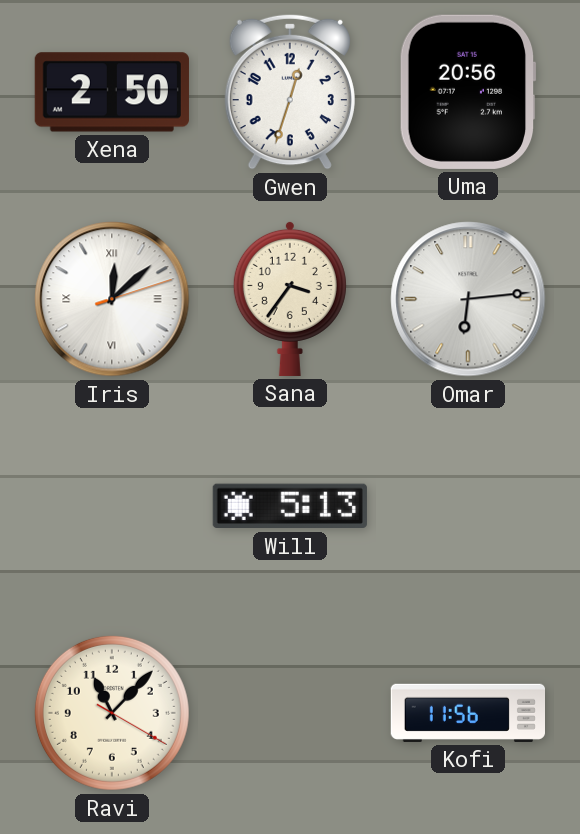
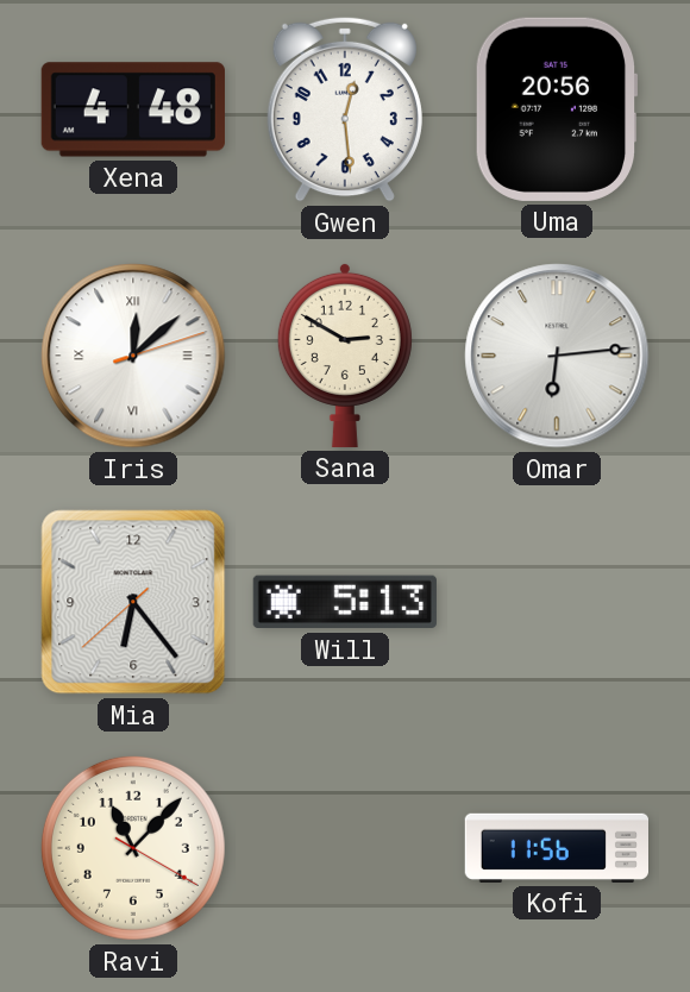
Xena: 2:50 -> 4:48
Gwen: 12:33 -> 12:29
Sana: 3:36 -> 2:50
Mia: none -> 6:23
